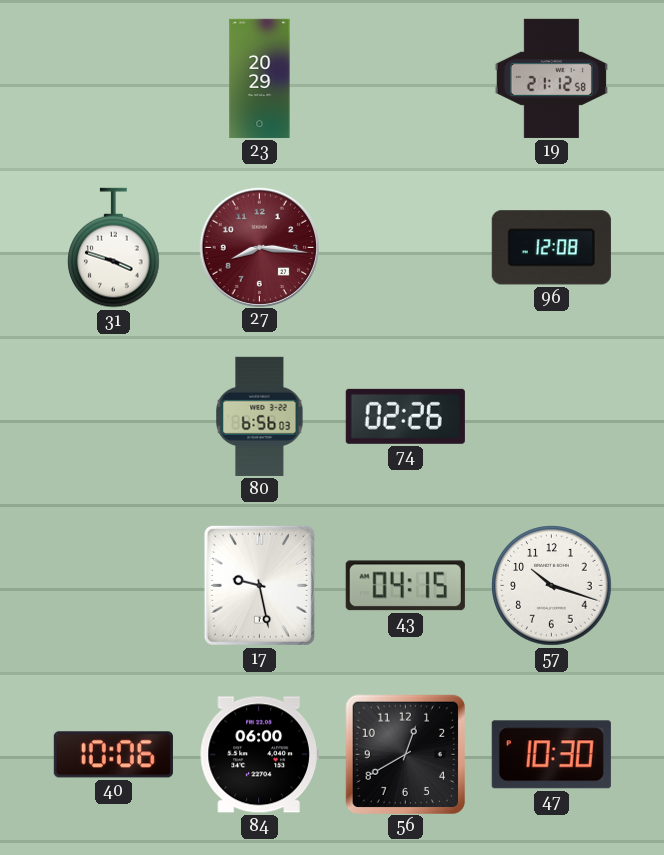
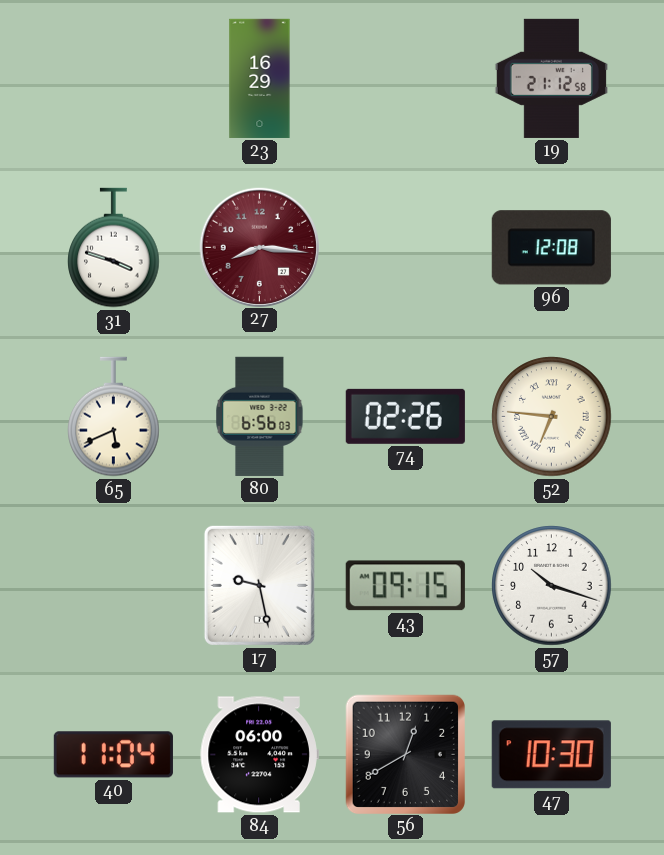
23: 20:29 -> 16:29
65: none -> 5:41
52: none -> 6:46
43: 04:15 -> 09:15
40: 10:06 -> 11:04
